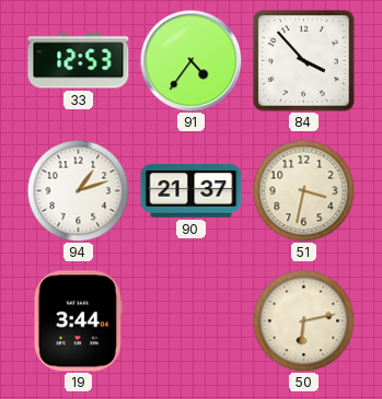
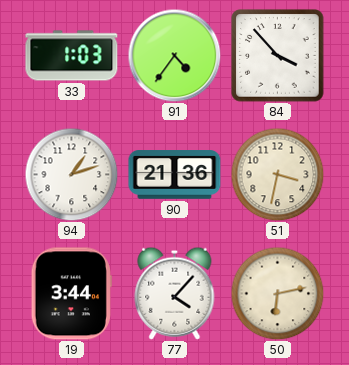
33: 12:53 -> 1:03
90: 21:37 -> 21:36
77: none -> 4:07
